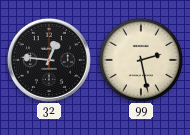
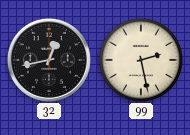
32: 12:46 -> 12:43
